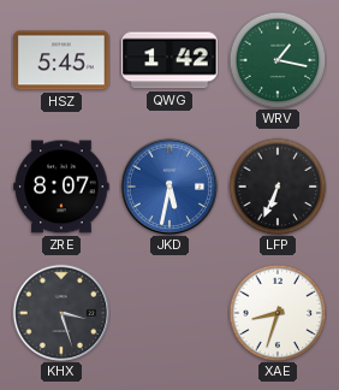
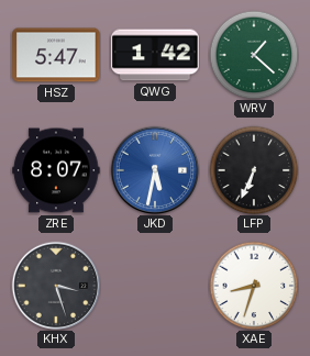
HSZ: 5:45 -> 5:47
WRV: 1:17 -> 1:22
